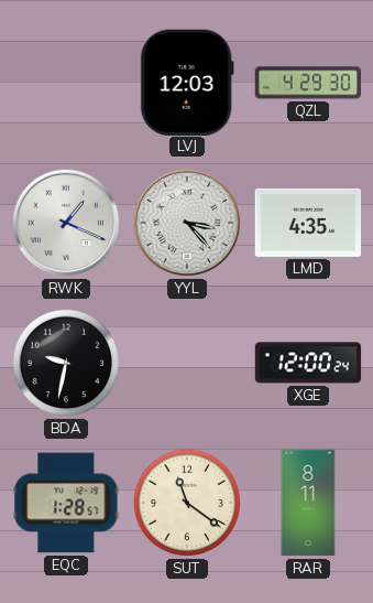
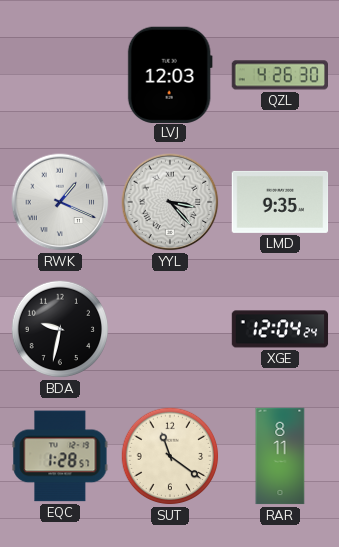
QZL: 4:29 -> 4:26
LMD: 4:35 -> 9:35
XGE: 12:00 -> 12:04
